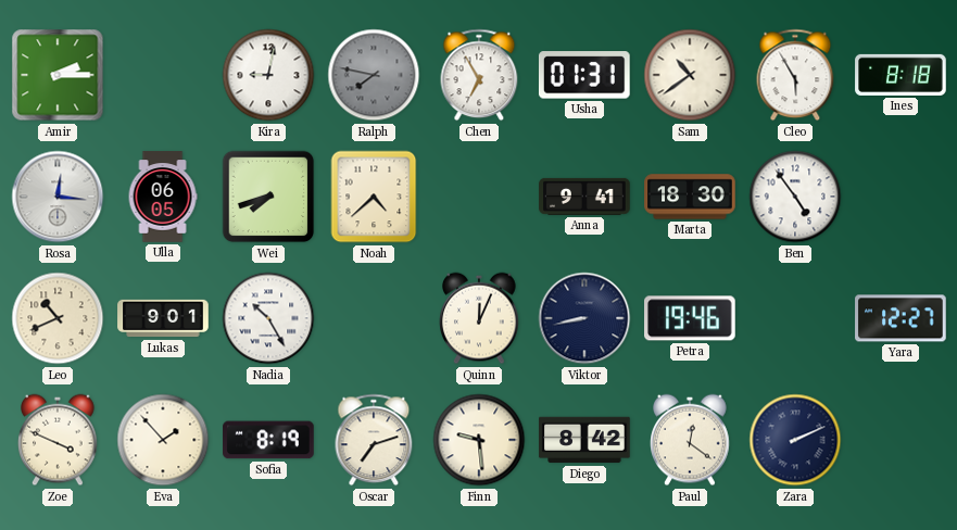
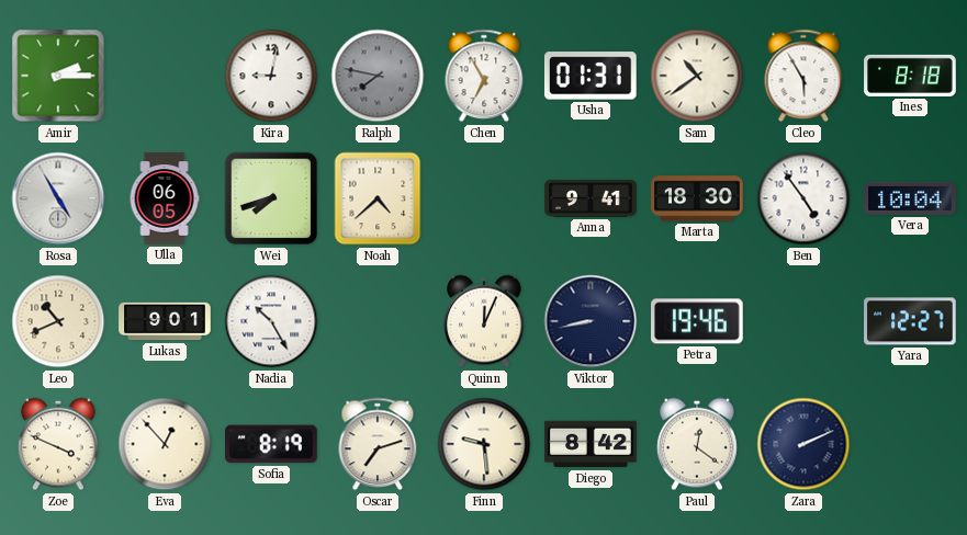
Rosa: 12:16 -> 4:55
Vera: none -> 10:04
Eva: 1:53 -> 12:53
